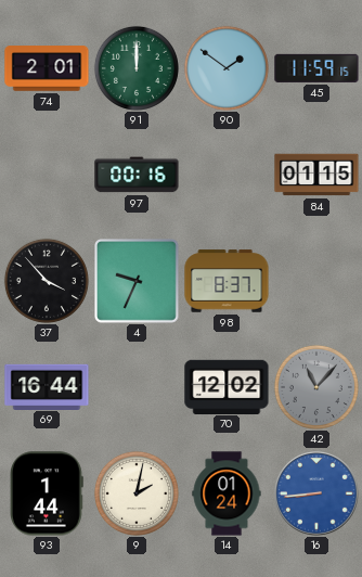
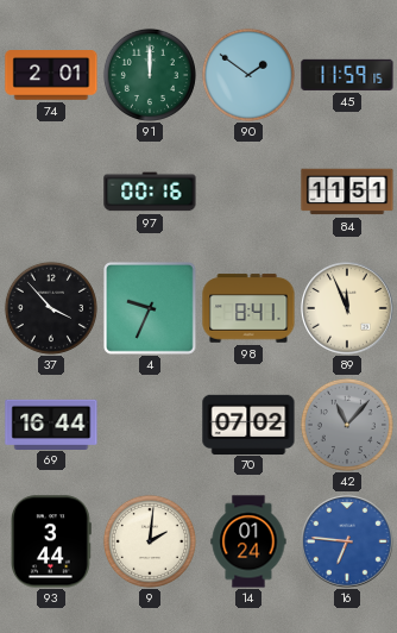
84: 01:15 -> 11:51
98: 8:37 -> 8:41
89: none -> 11:56
70: 12:02 -> 07:02
93: 1:44 -> 3:44
9: 2:02 -> 2:01
16: 8:44 -> 6:46
